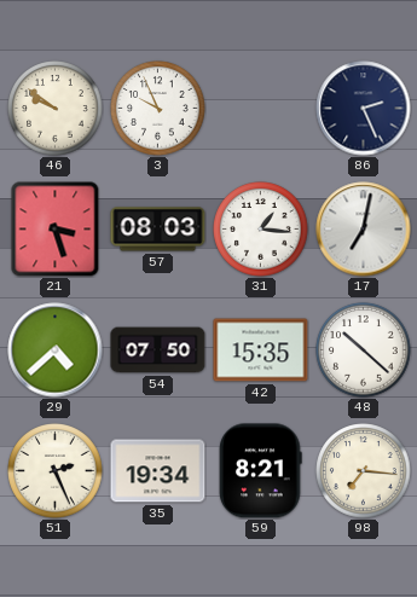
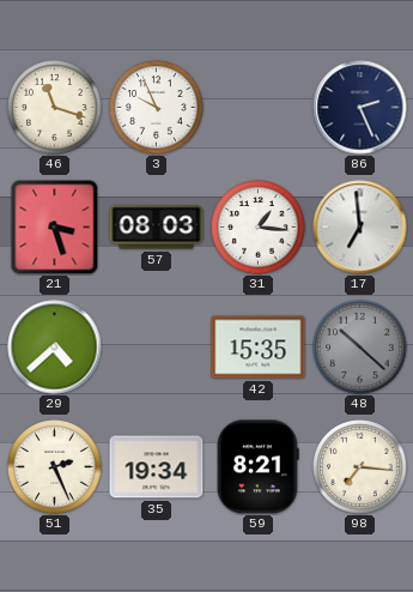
46: 9:51 -> 11:18
17: 7:02 -> 6:59
54: 07:50 -> none
48 dial: white -> grey
